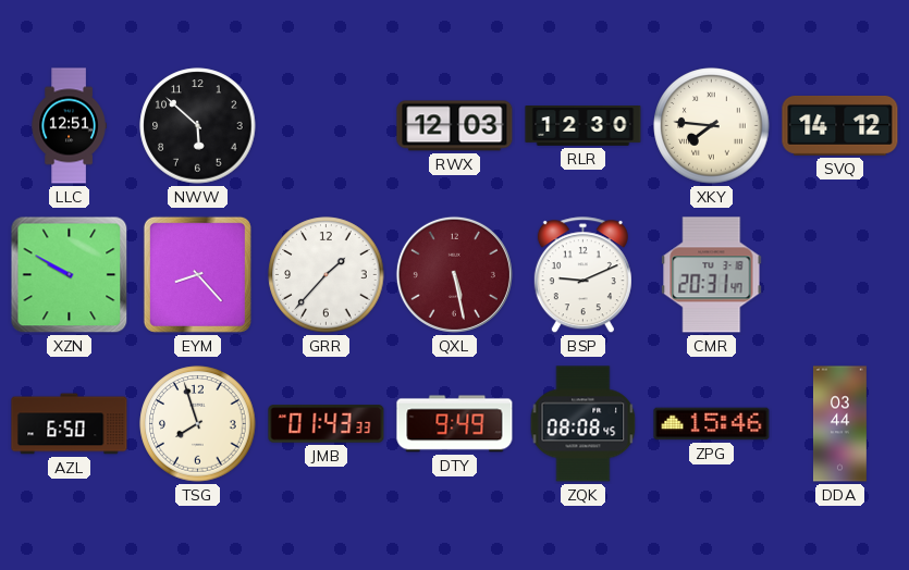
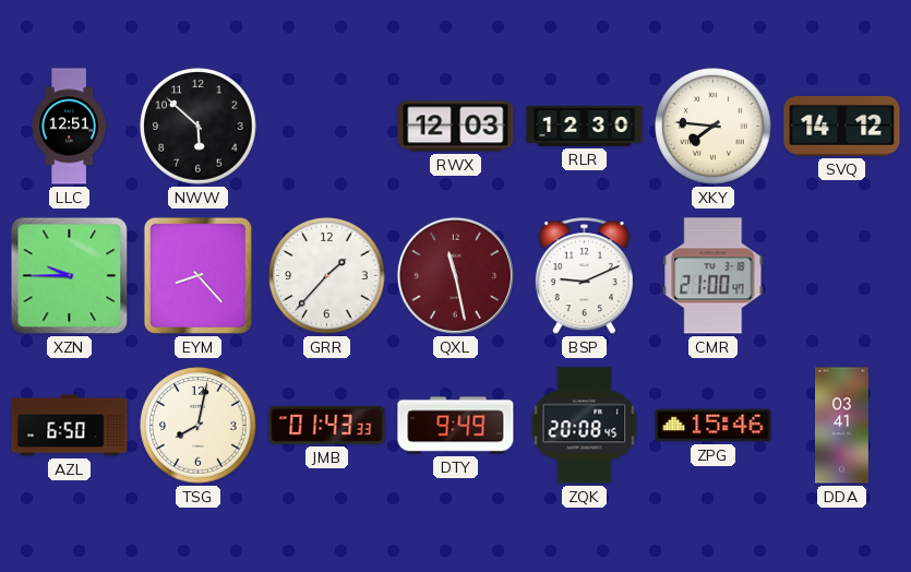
XZN: 9:50 -> 9:45
QXL: 5:28 -> 11:28
CMR: 20:31 -> 21:00
TSG: 7:57 -> 8:02
ZQK: 08:08 -> 20:08
DDA: 03:44 -> 03:41
